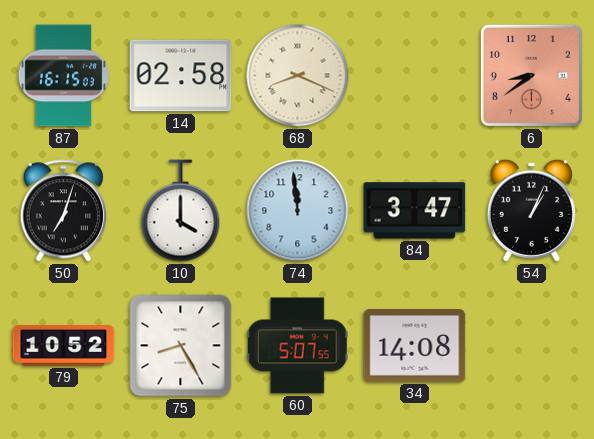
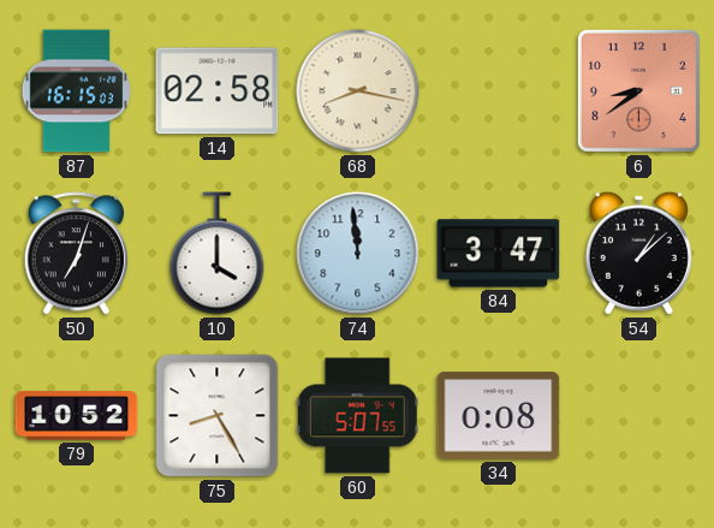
68: 8:19 -> 8:17
54: 1:04 -> 1:08
34: 14:08 -> 0:08
